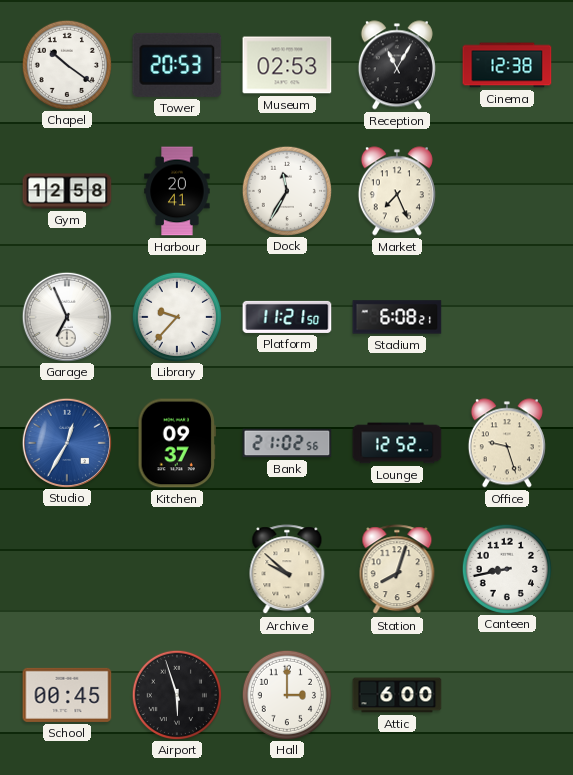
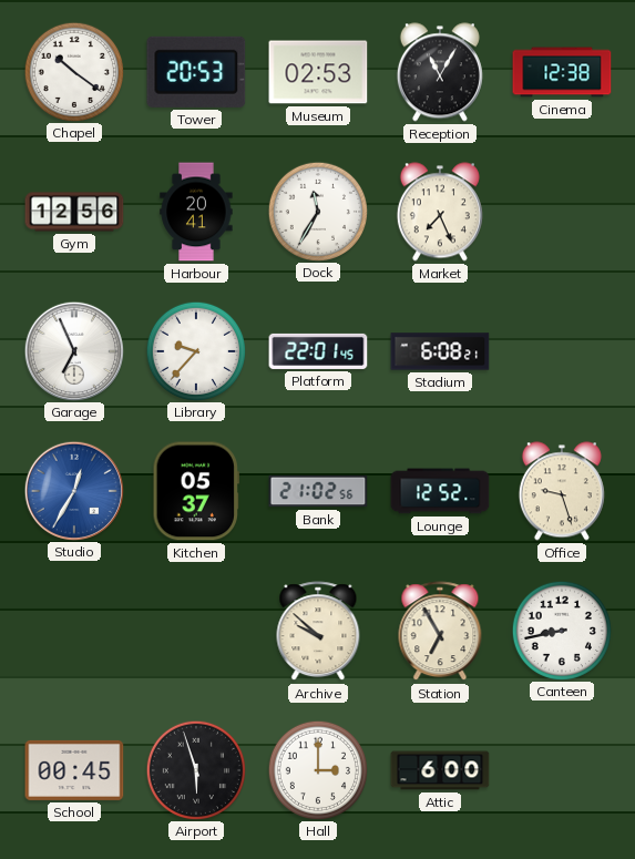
Gym: 12:58 -> 12:56
Platform: 11:21 -> 22:01
Kitchen: 09:37 -> 05:37
Station: 8:03 -> 6:55
